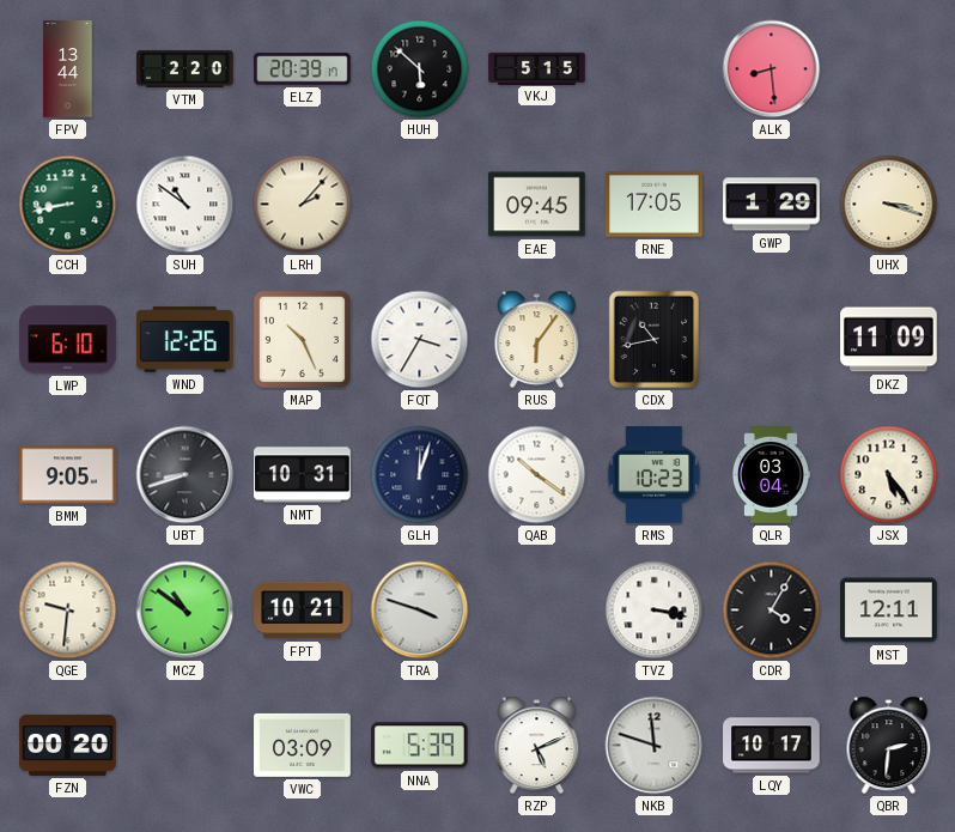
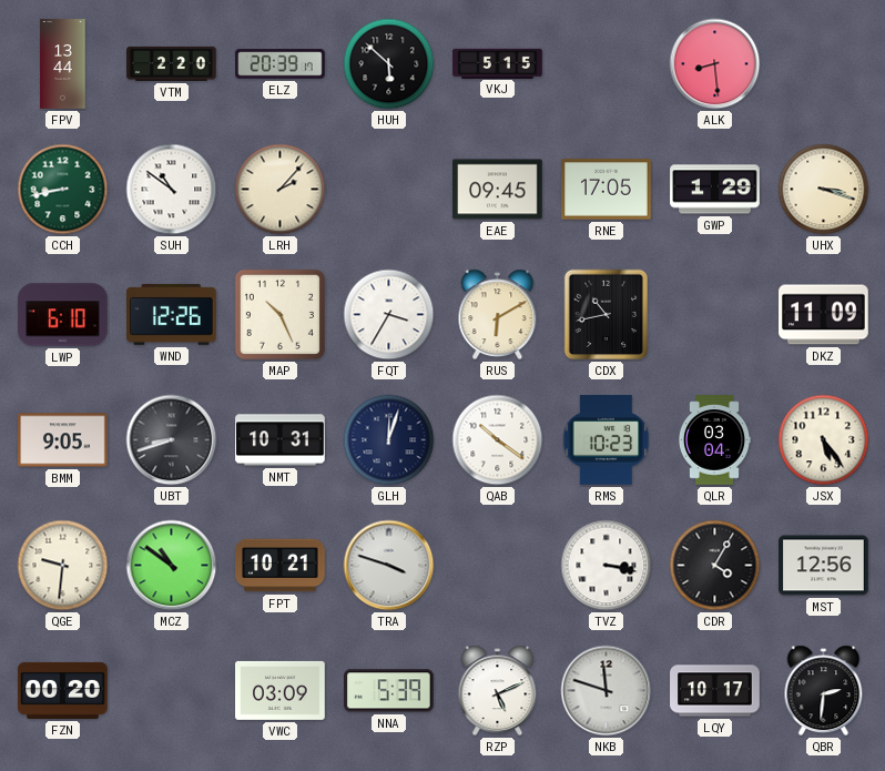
RUS: 6:06 -> 6:10
MST: 12:11 -> 12:56
